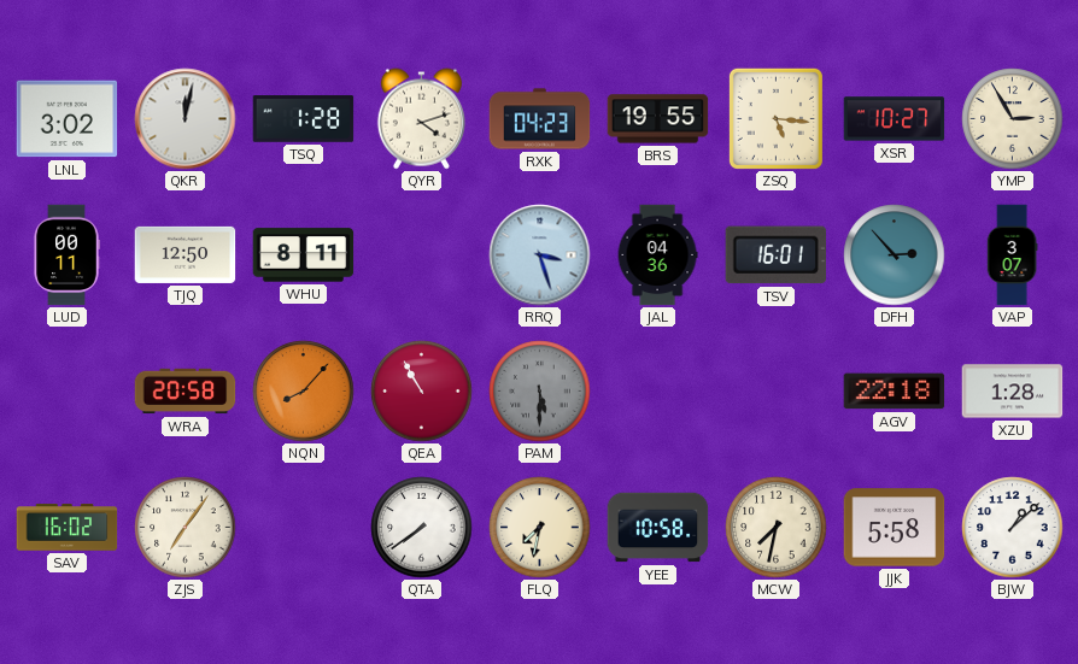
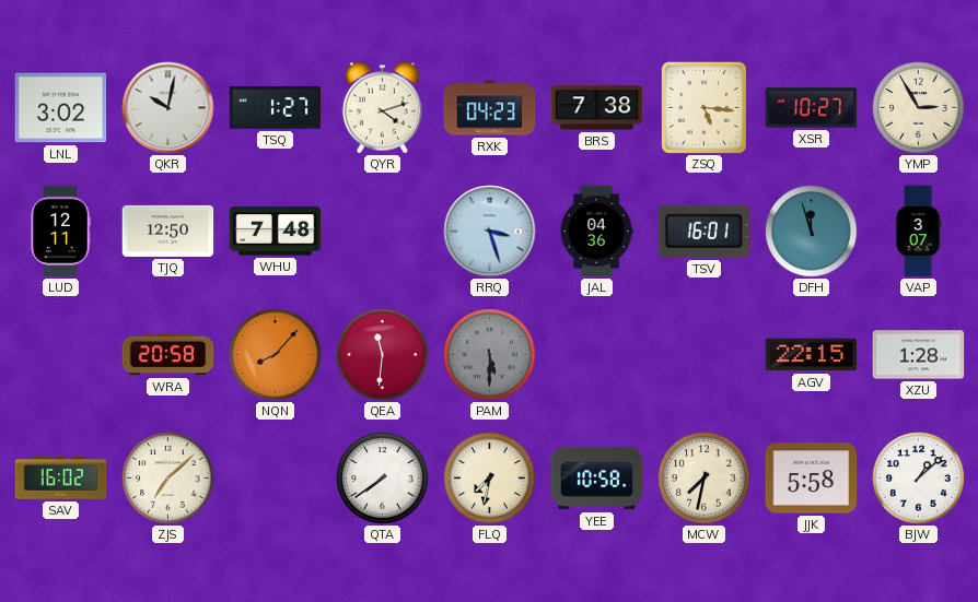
QKR: 12:02 -> 10:02
TSQ: 1:28 -> 1:27
BRS: 19:55 -> 7:38
LUD: 00:11 -> 12:11
WHU: 8:11 -> 7:48
DFH: 2:53 -> 11:57
QEA: 10:55 -> 11:31
AGV: 22:18 -> 22:15
ZJS: 7:06 -> 7:08
